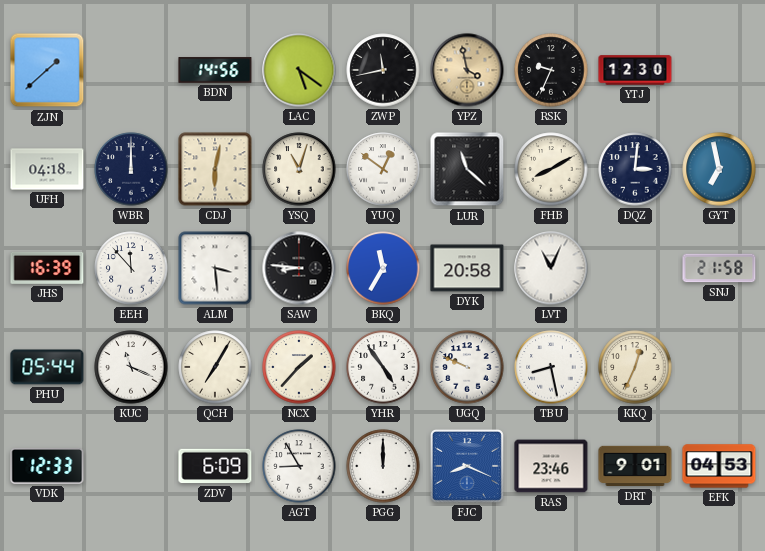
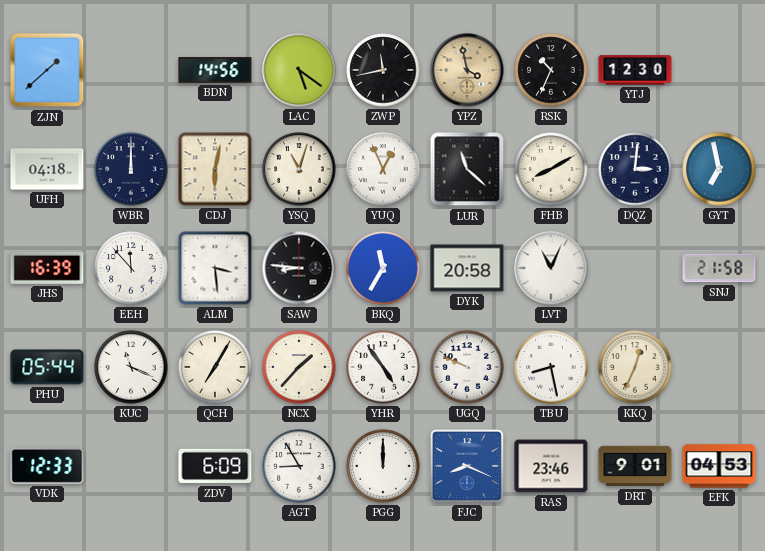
RSK: 9:34 -> 10:34
YUQ: 12:51 -> 12:56
